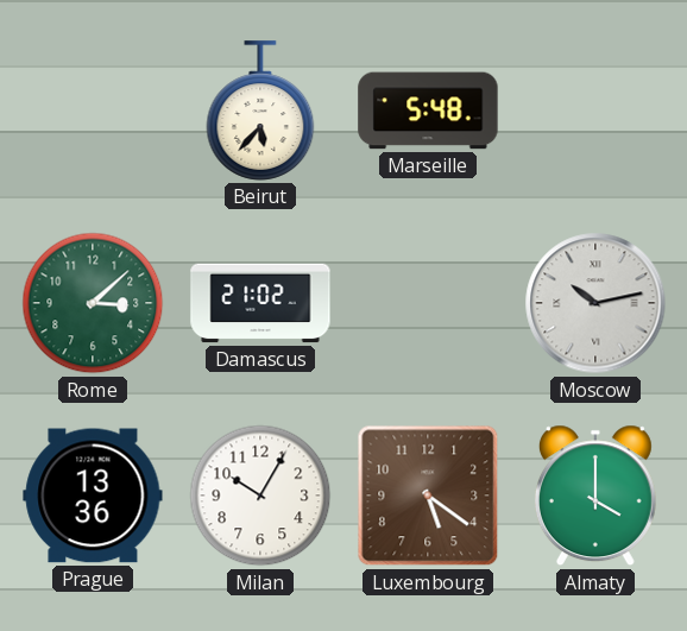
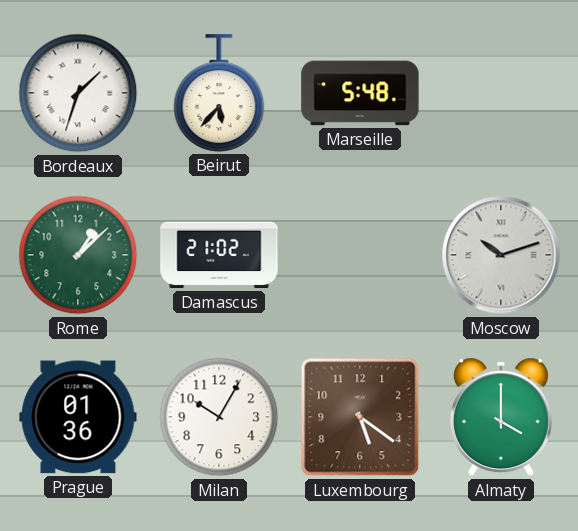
Bordeaux: none -> 1:33
Rome: 3:08 -> 1:08
Moscow: 10:13 -> 10:12
Prague: 13:36 -> 01:36
